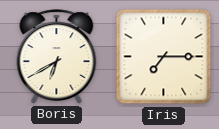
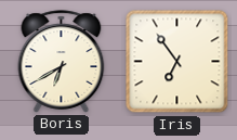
Iris: 7:15 -> 6:54
